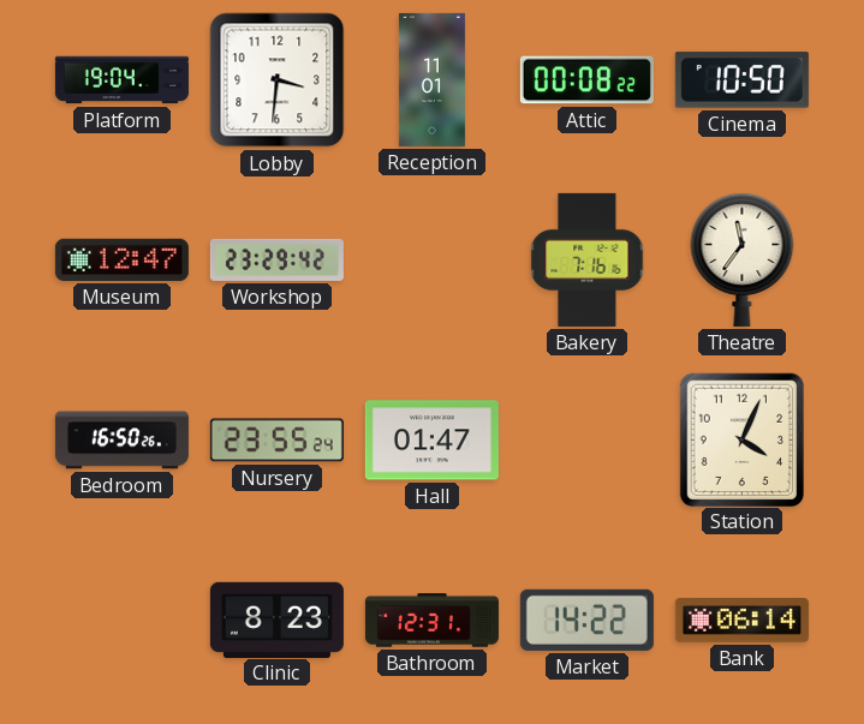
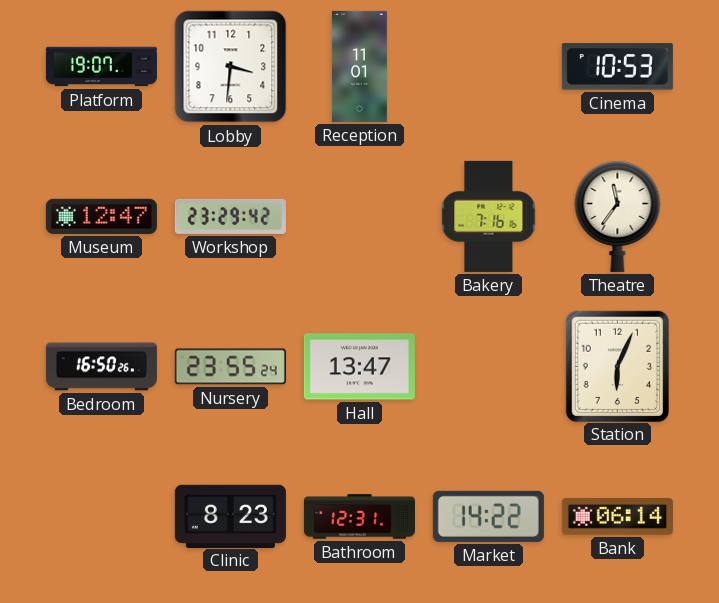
Platform: 19:04 -> 19:07
Attic: 00:08 -> none
Cinema: 10:50 -> 10:53
Hall: 01:47 -> 13:47
Station: 4:04 -> 6:04
